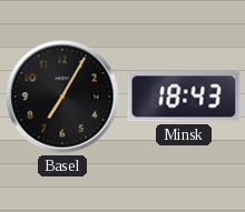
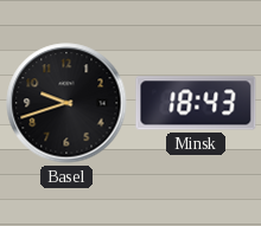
Basel: 7:05 -> 9:42
